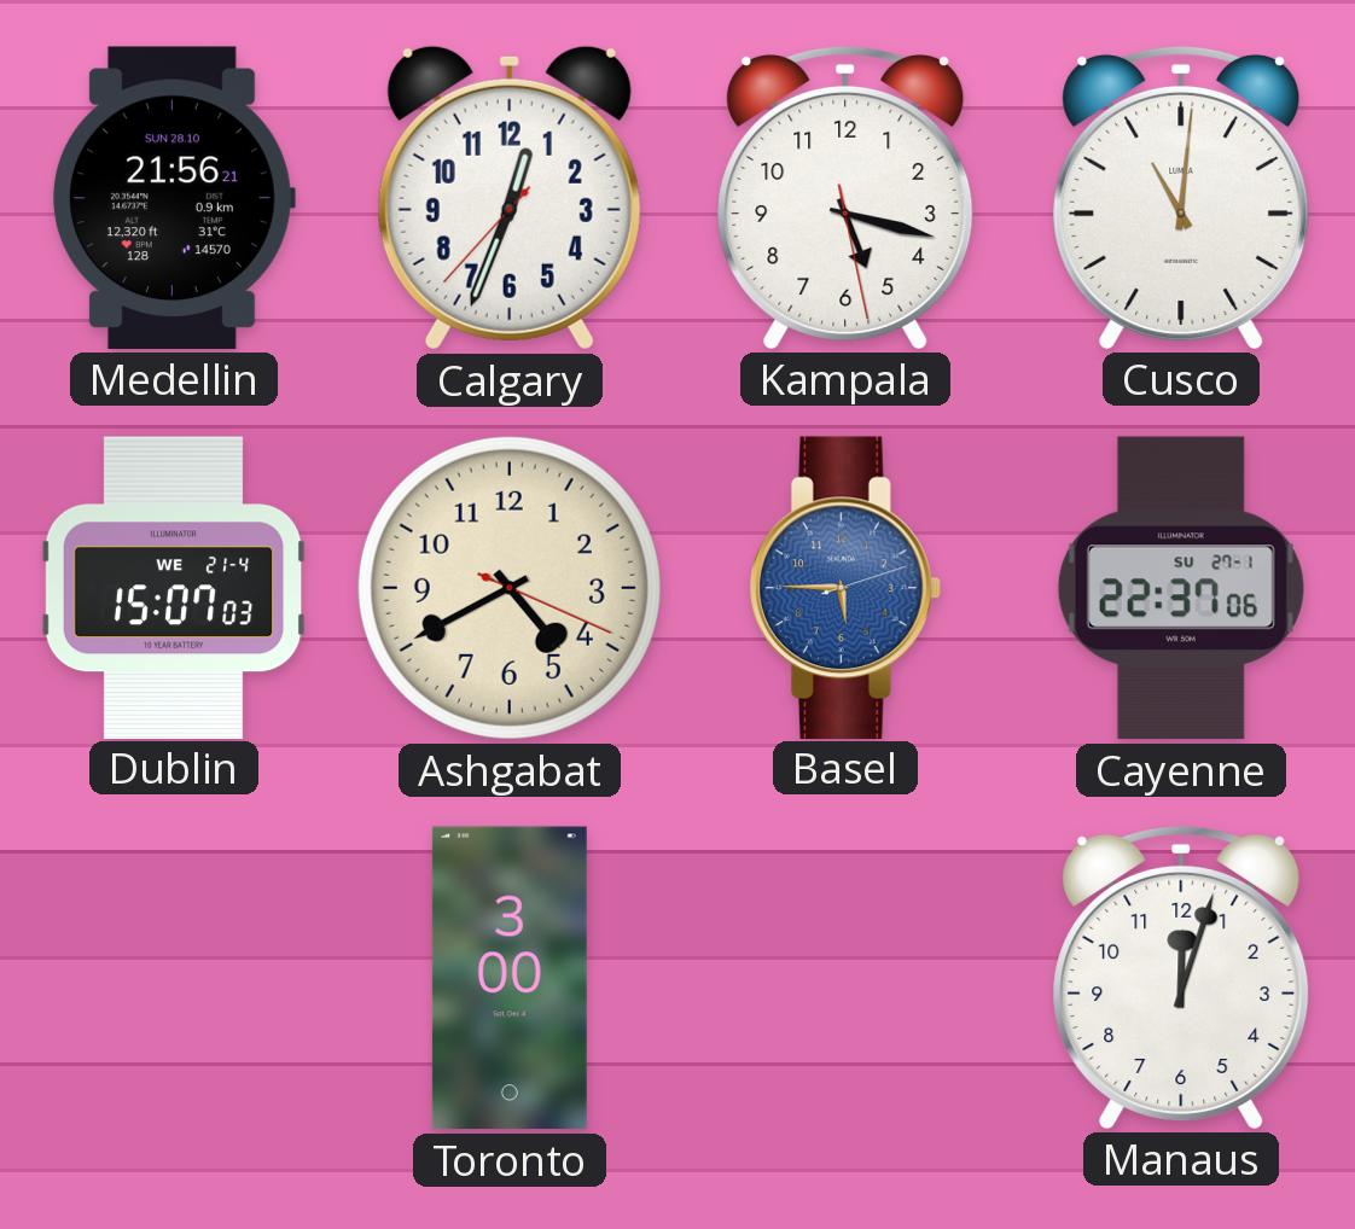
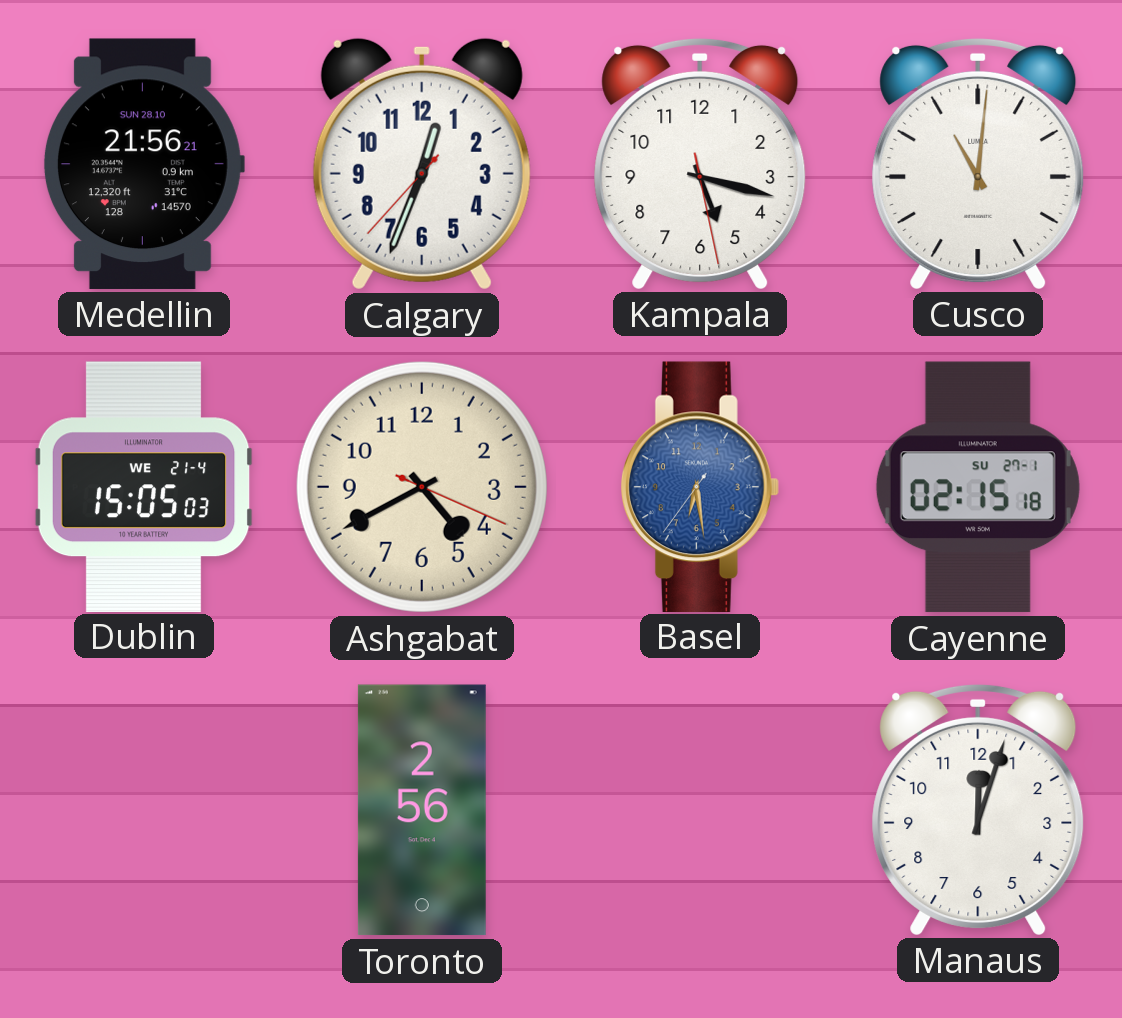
Dublin: 15:07 -> 15:05
Basel: 5:45 -> 6:28
Cayenne: 22:37 -> 02:15
Toronto: 3:00 -> 2:56
